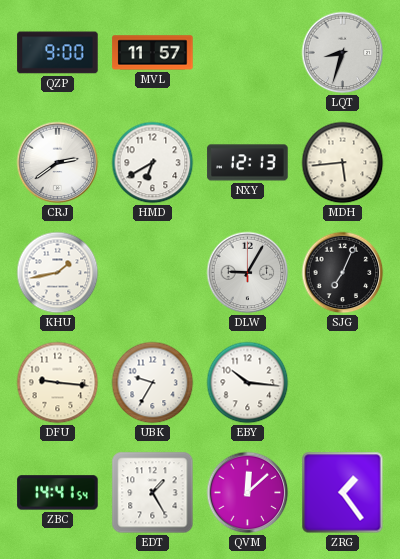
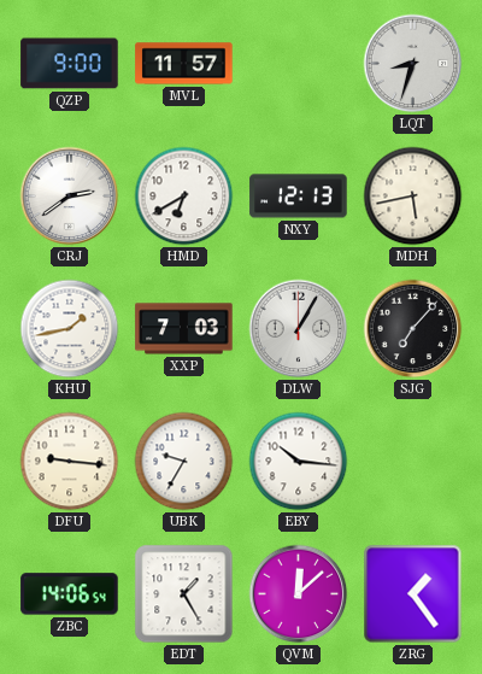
MDH: 5:44 -> 5:43
XXP: none -> 7:03
DLW: 9:05 -> 1:05
SJG: 7:04 -> 7:07
ZBC: 14:41 -> 14:06
